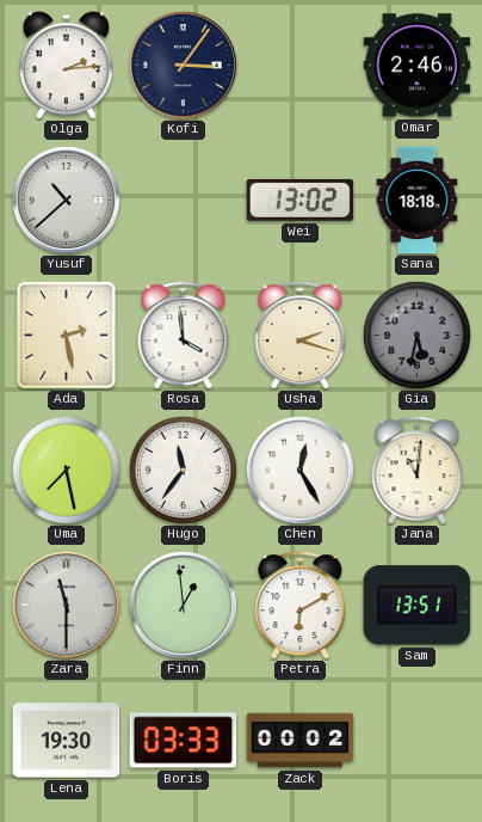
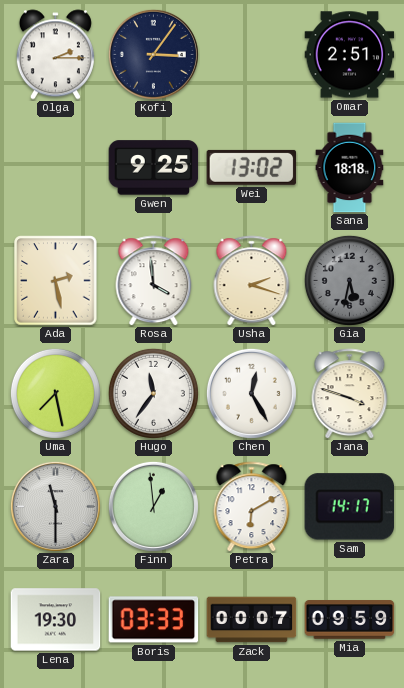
Olga: 2:14 -> 2:15
Omar: 2:46 -> 2:51
Yusuf: 10:38 -> none
Gwen: none -> 9:25
Jana: 11:01 -> 3:48
Sam: 13:51 -> 14:17
Zack: 00:02 -> 00:07
Mia: none -> 09:59
